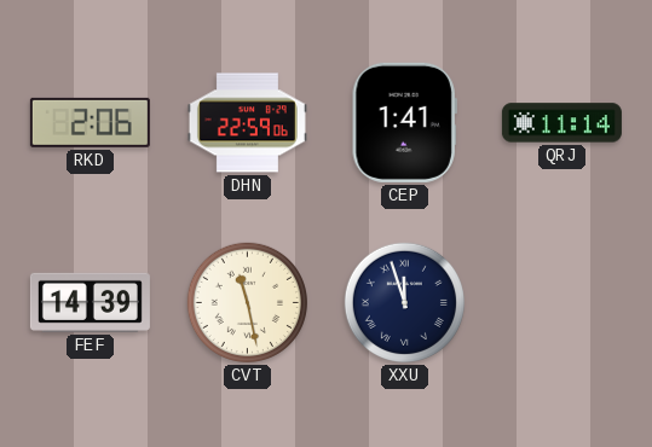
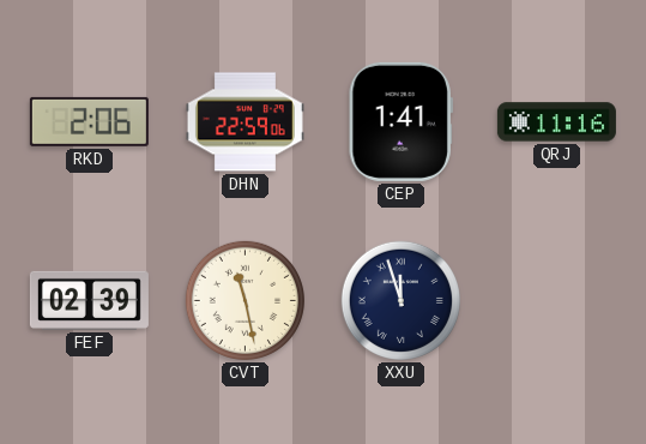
QRJ: 11:14 -> 11:16
FEF: 14:39 -> 02:39
